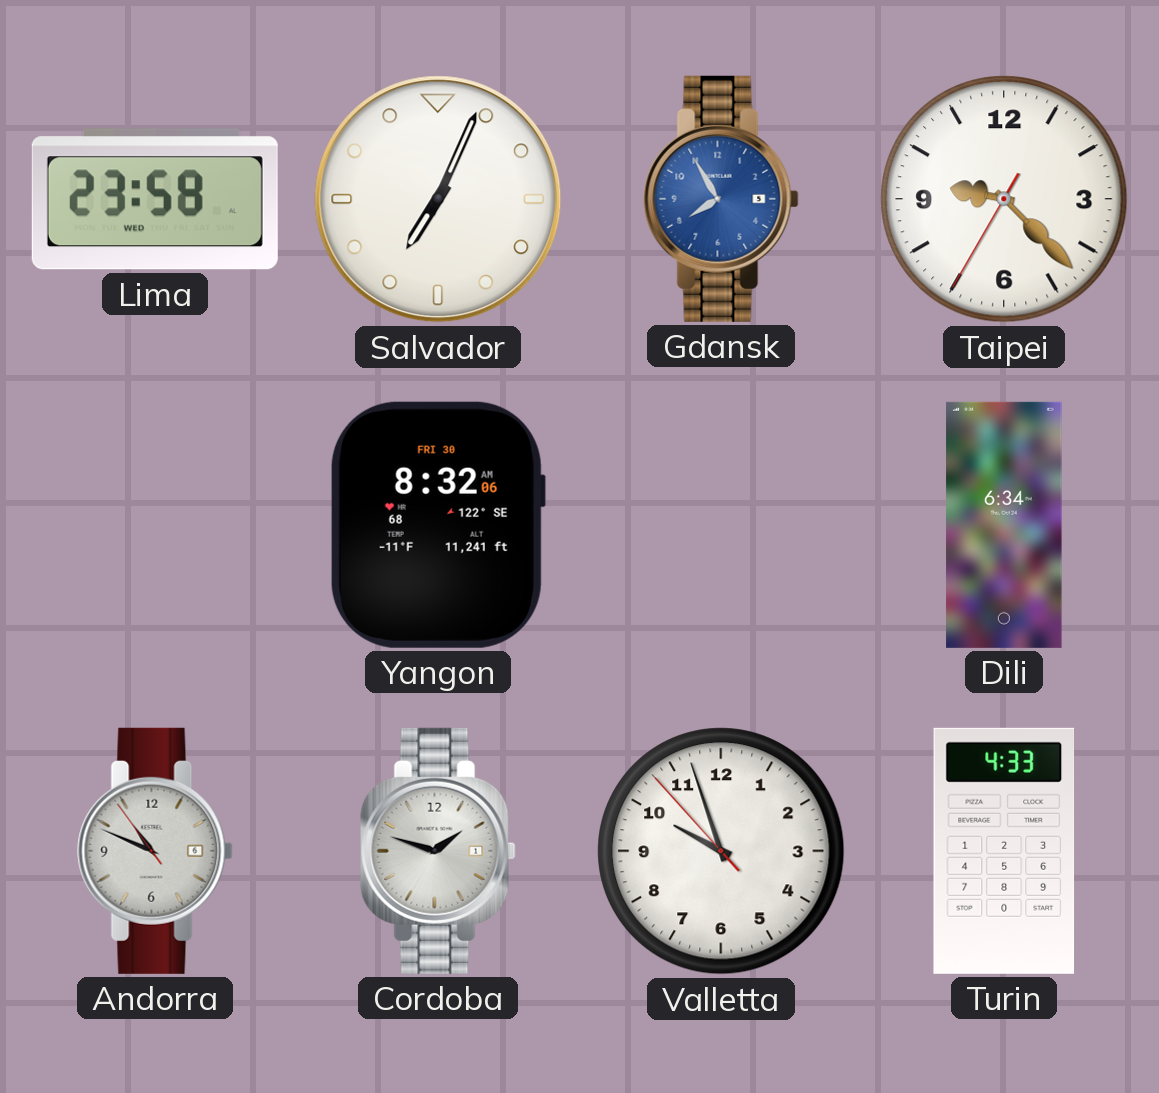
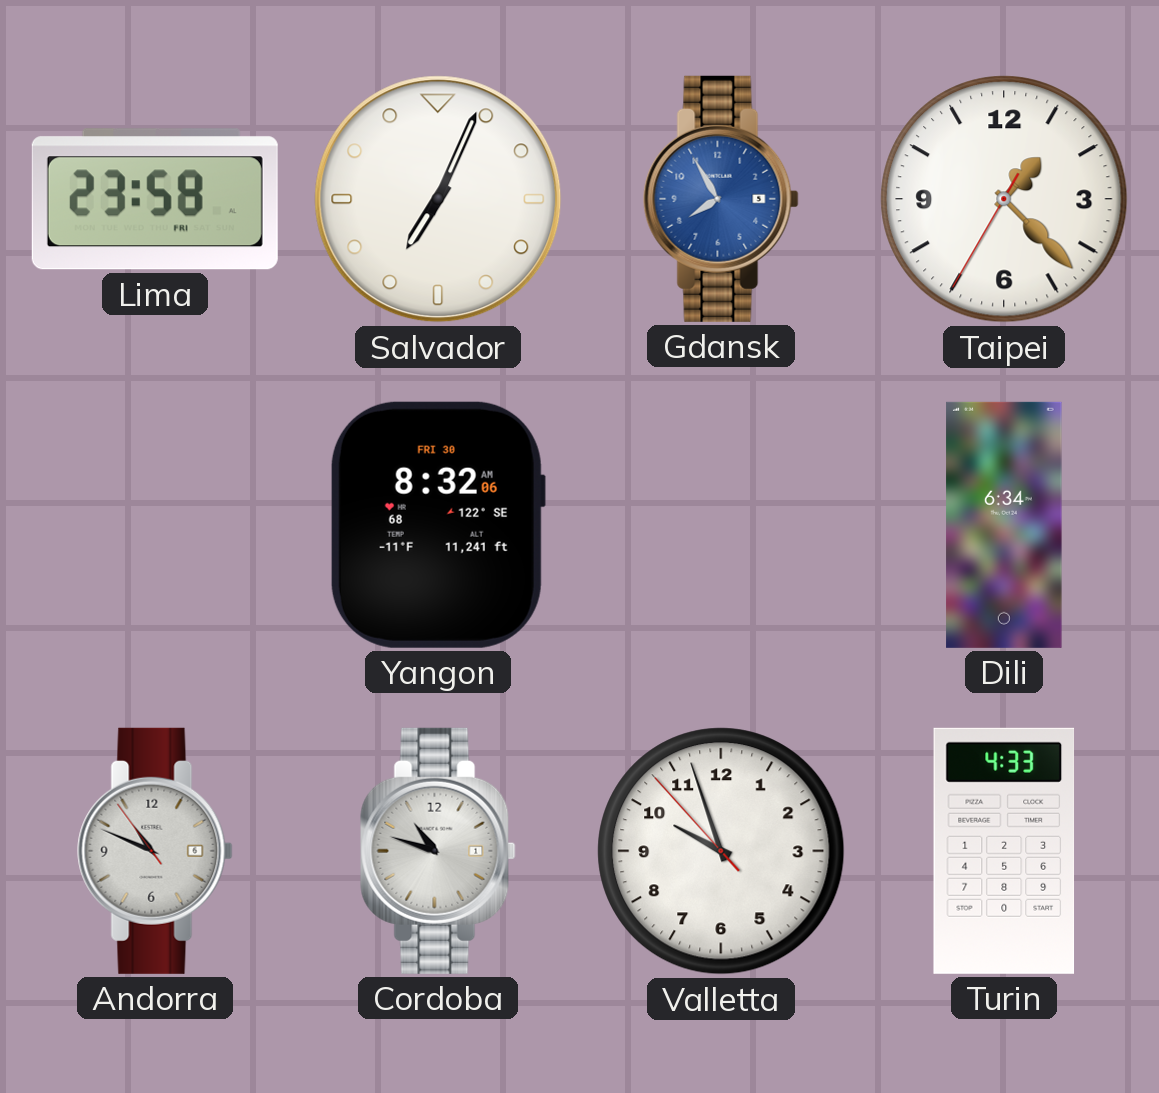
Lima date: WED -> FRI
Taipei: 9:22 -> 1:22
Cordoba: 1:48 -> 10:48
